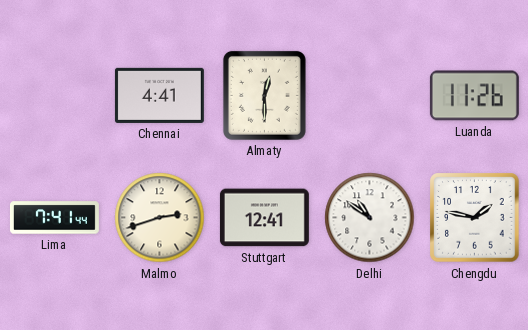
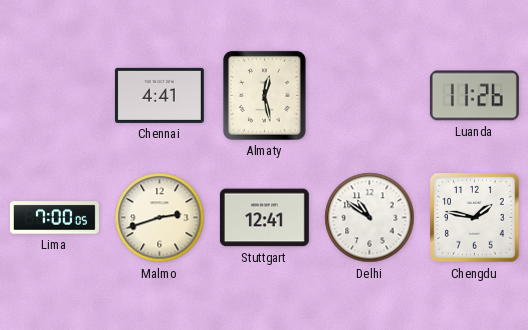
Almaty: 12:30 -> 12:28
Lima: 7:41 -> 7:00
